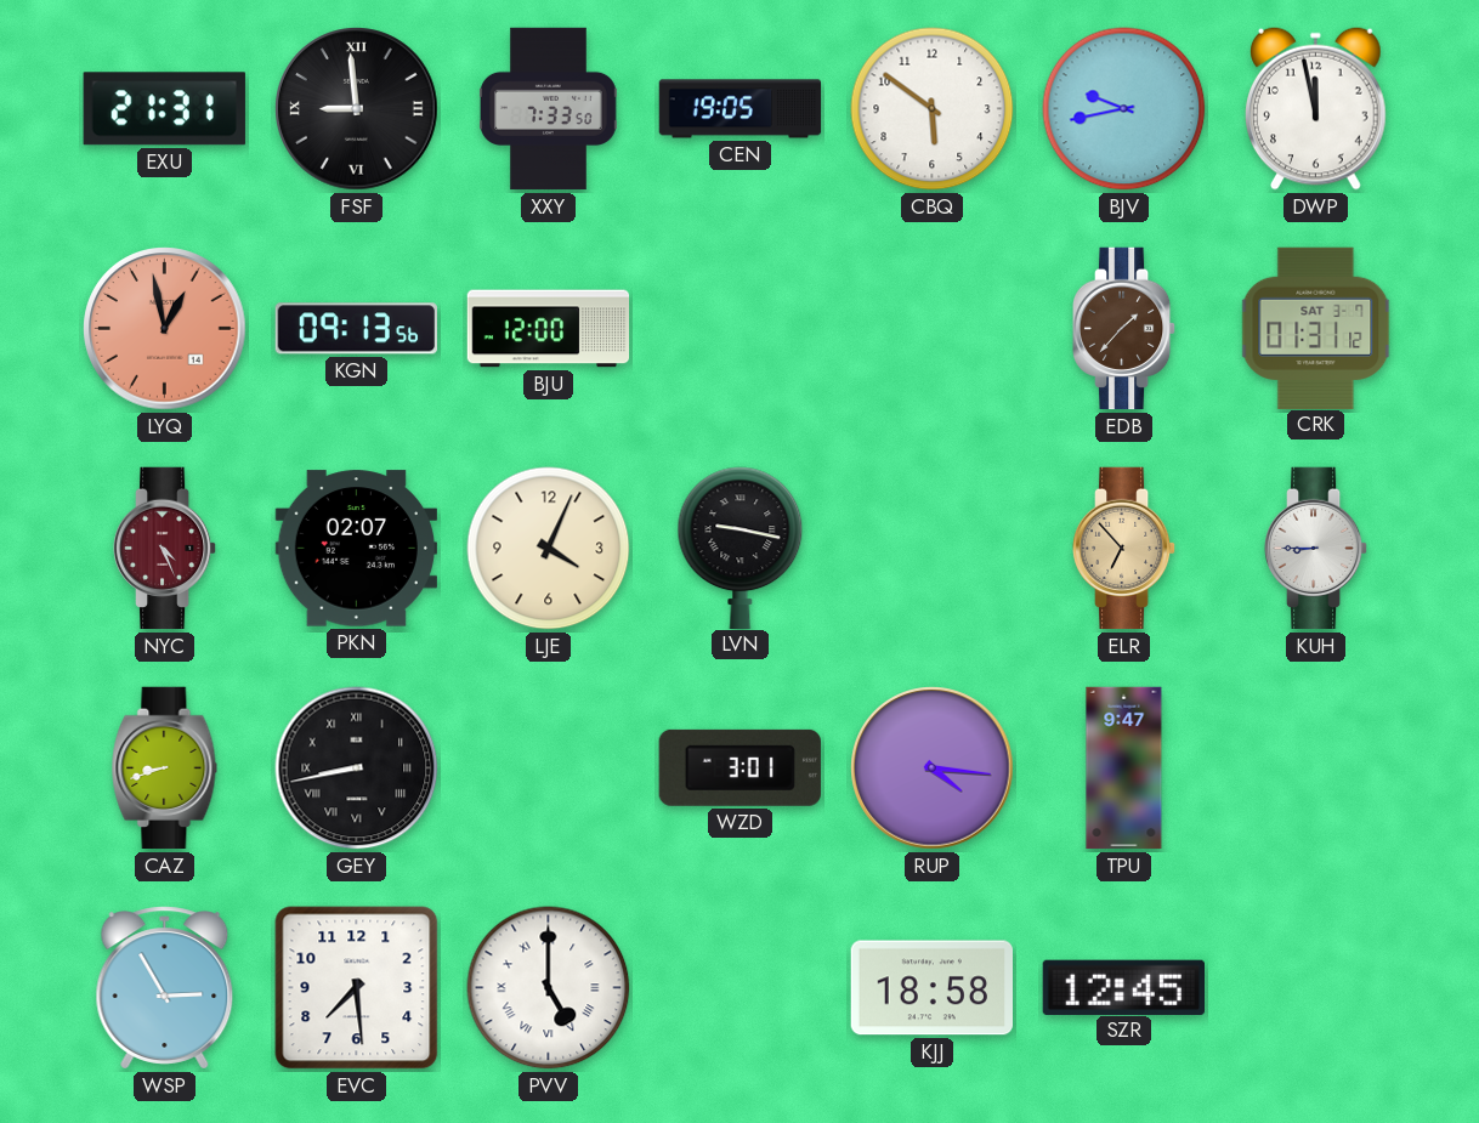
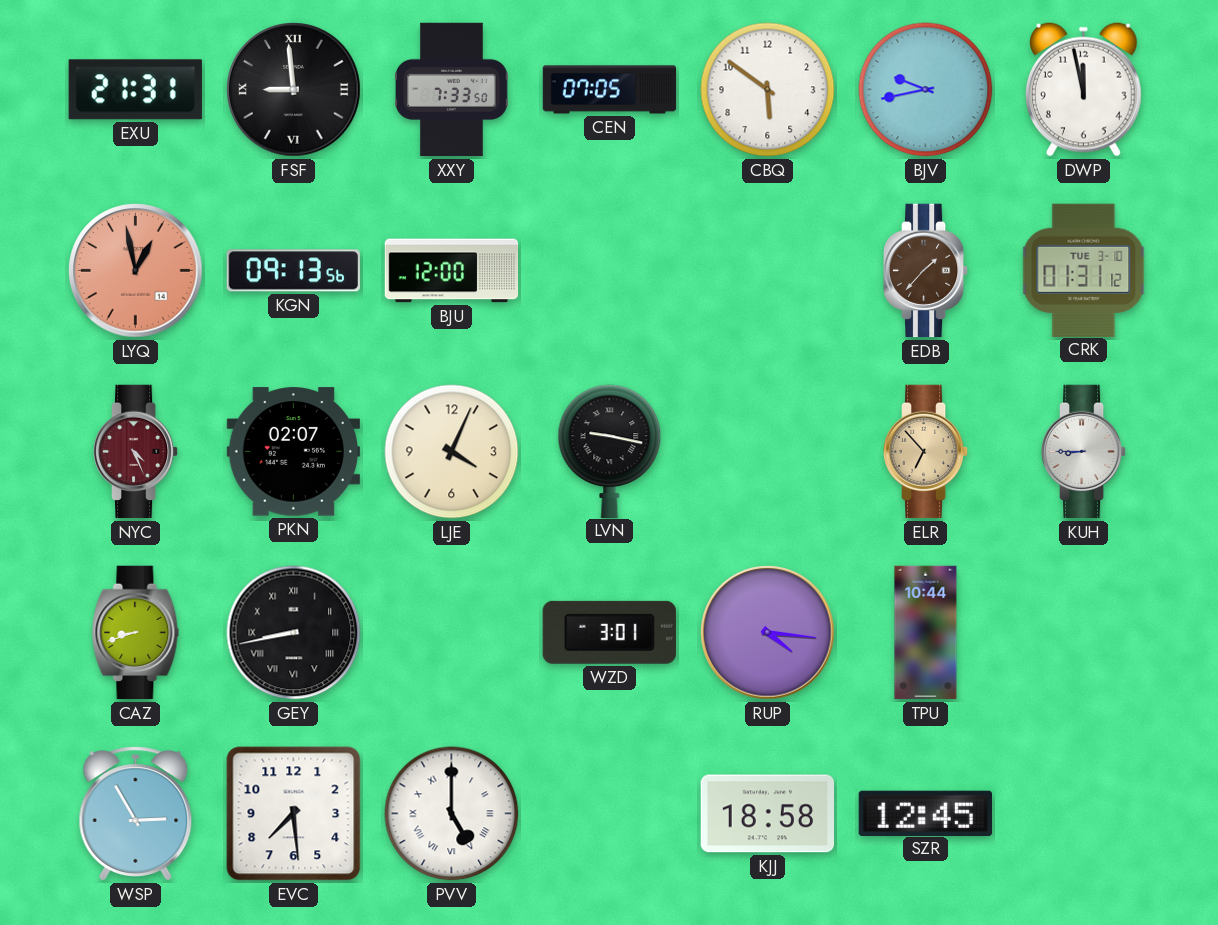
CEN: 19:05 -> 07:05
CRK date: SAT 3-7 -> TUE 3-10
TPU: 9:47 -> 10:44
